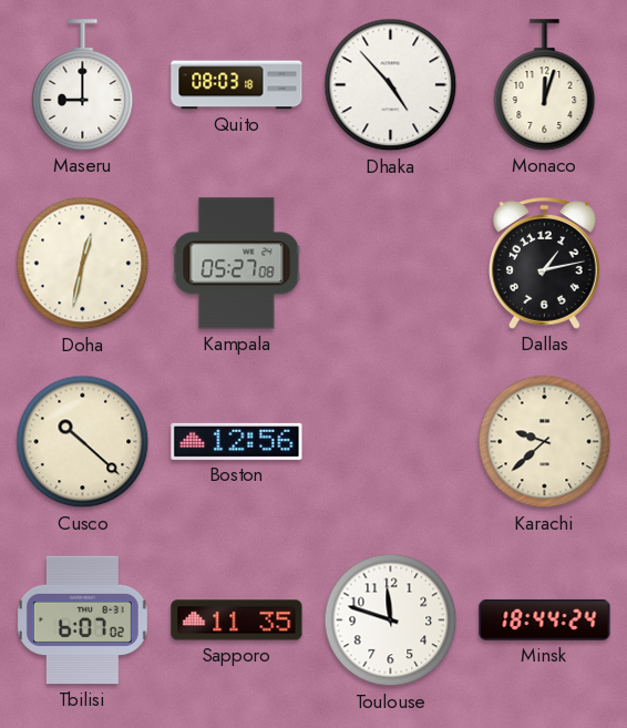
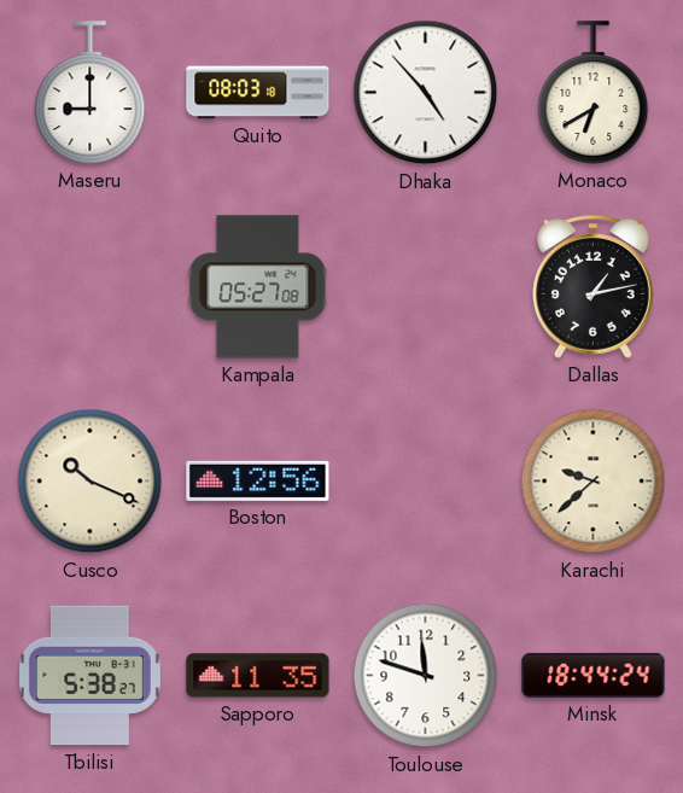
Monaco: 12:03 -> 6:40
Doha: 12:32 -> none
Cusco: 10:22 -> 10:19
Tbilisi: 6:07 -> 5:38
